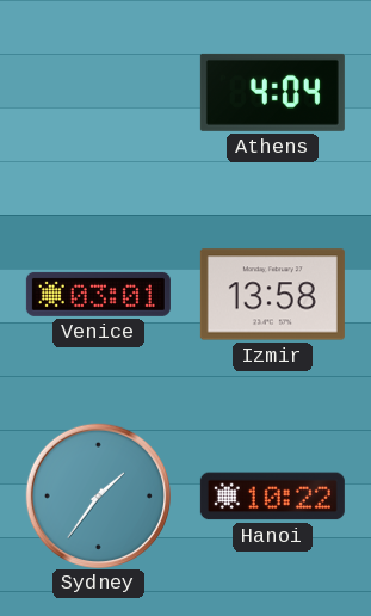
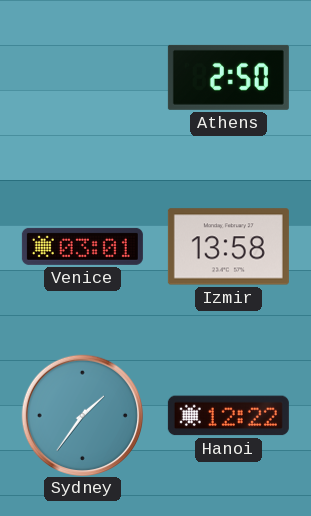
Athens: 4:04 -> 2:50
Hanoi: 10:22 -> 12:22
